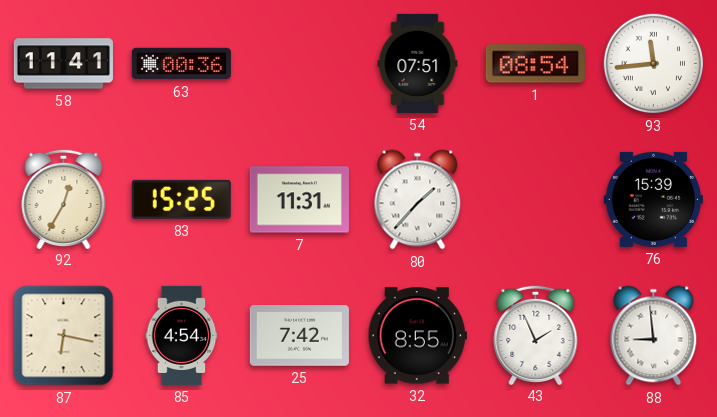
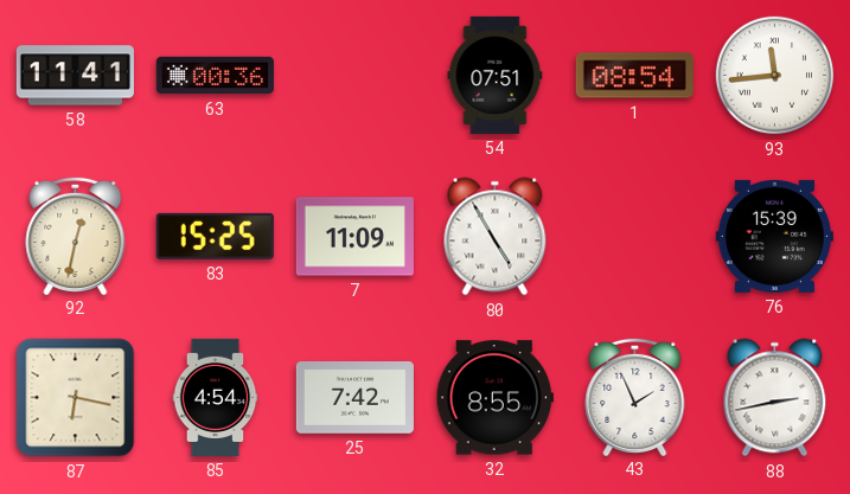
92: 12:35 -> 12:32
7: 11:31 -> 11:09
80: 1:37 -> 4:55
88: 8:59 -> 2:43
